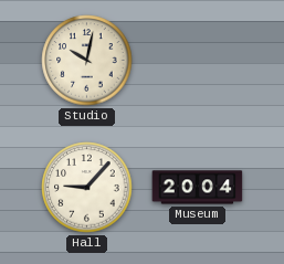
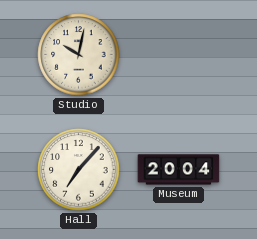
Hall: 9:07 -> 7:07
